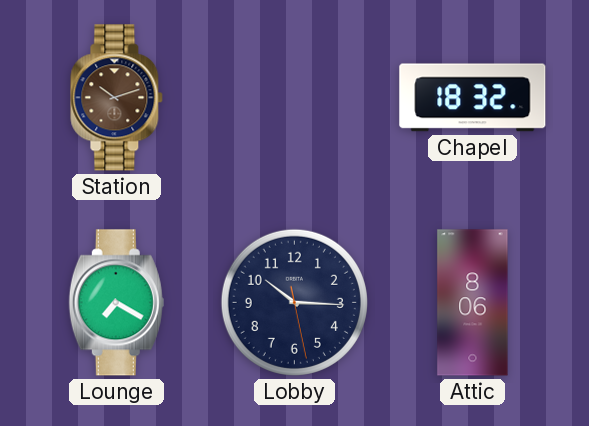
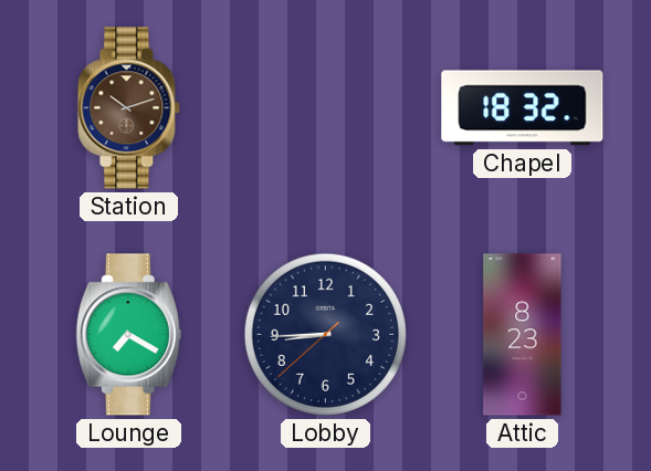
Lobby: 10:15 -> 8:44
Attic: 8:06 -> 8:23
